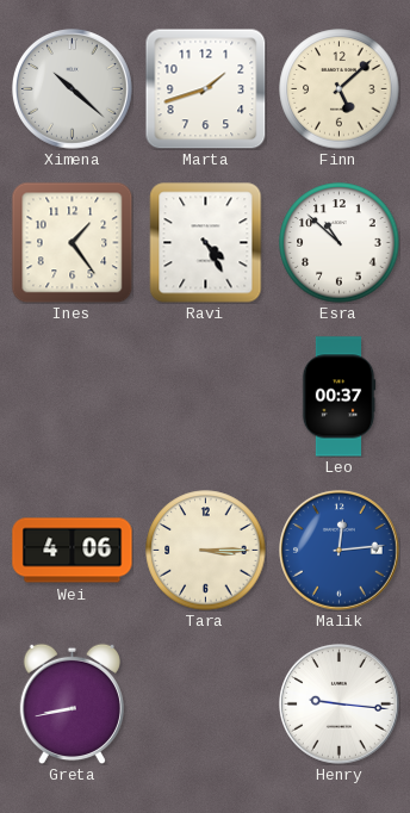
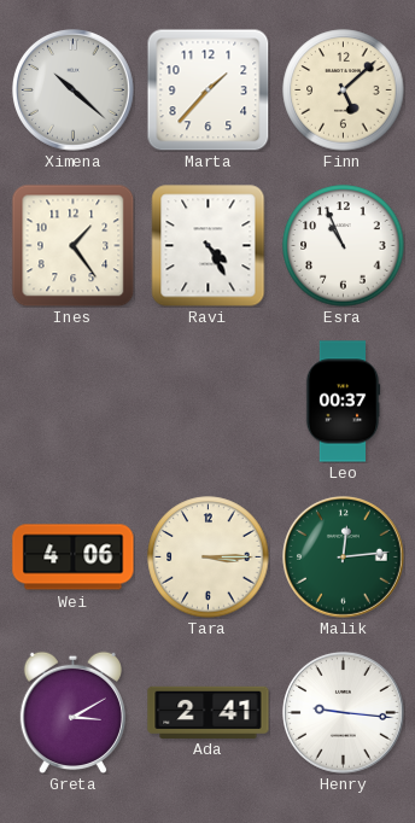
Marta: 1:42 -> 1:37
Esra: 10:52 -> 10:56
Malik dial: blue -> green
Greta: 8:43 -> 3:10
Ada: none -> 2:41
